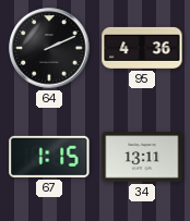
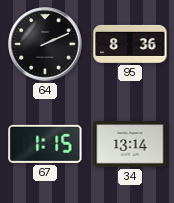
95: 4:36 -> 8:36
34: 13:11 -> 13:14
